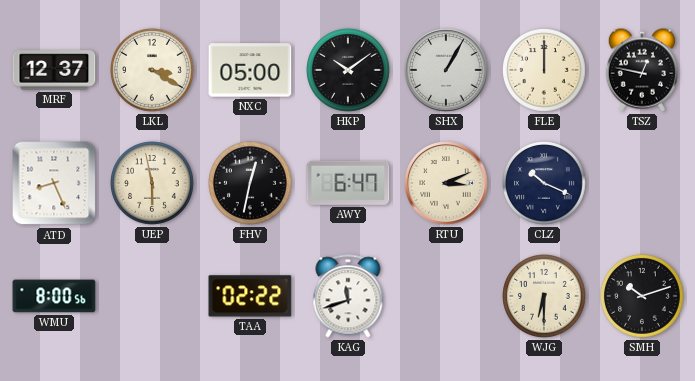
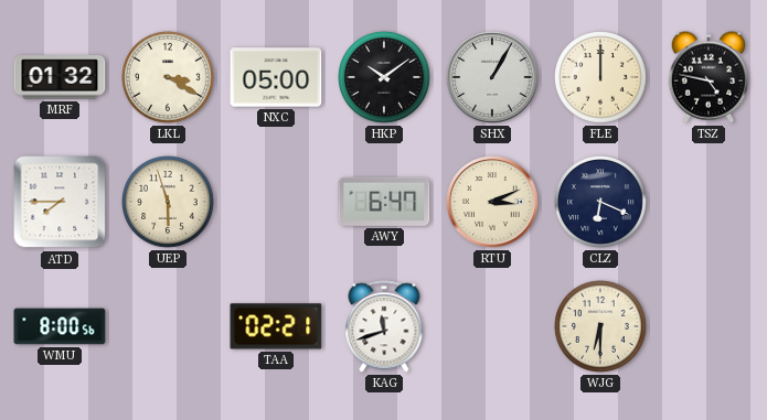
MRF: 12:37 -> 01:32
TSZ: 12:47 -> 4:47
ATD: 8:26 -> 7:45
UEP: 5:58 -> 5:57
FHV: 12:32 -> none
CLZ: 10:19 -> 6:19
TAA: 02:22 -> 02:21
SMH: 10:12 -> none
